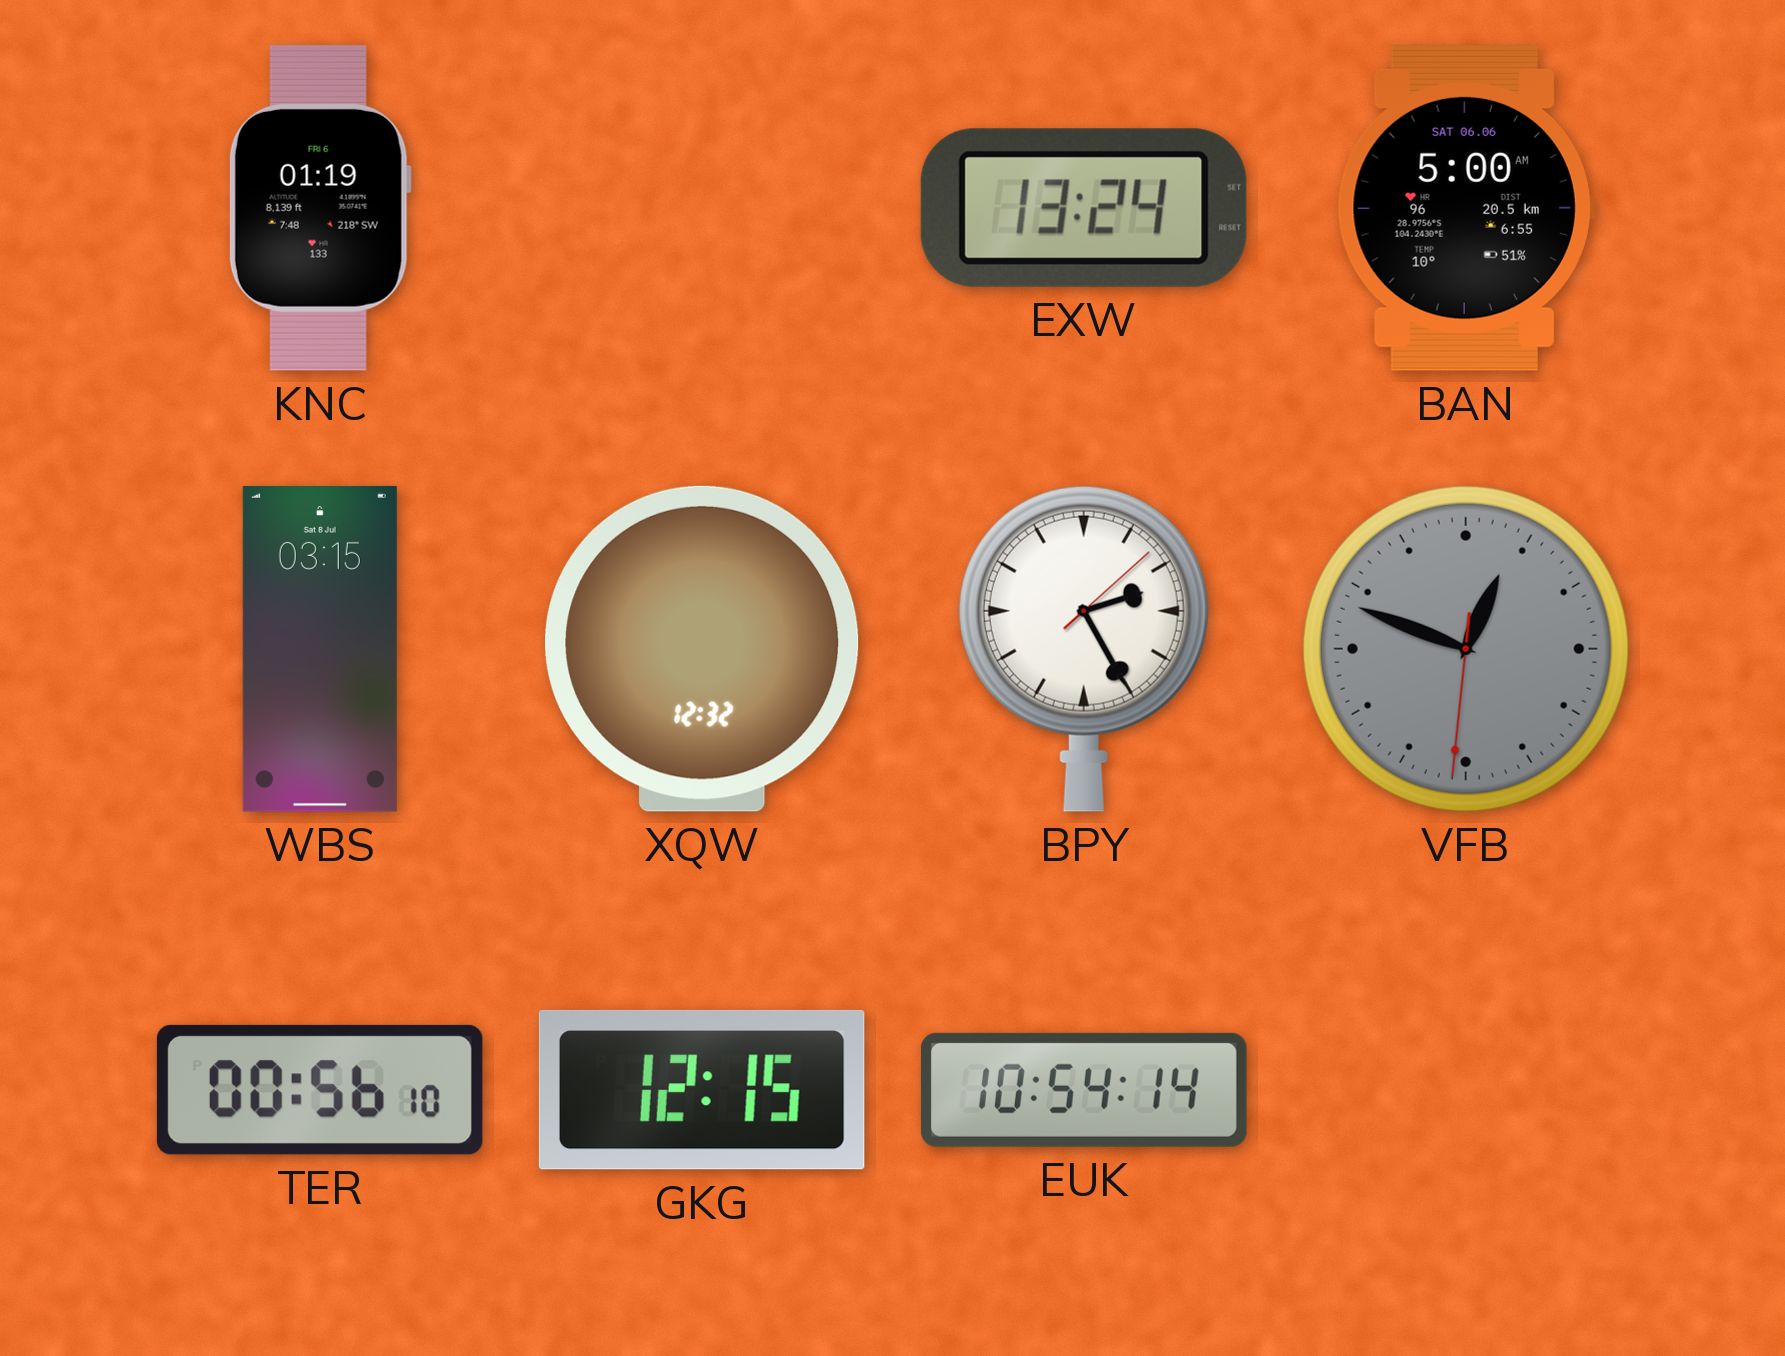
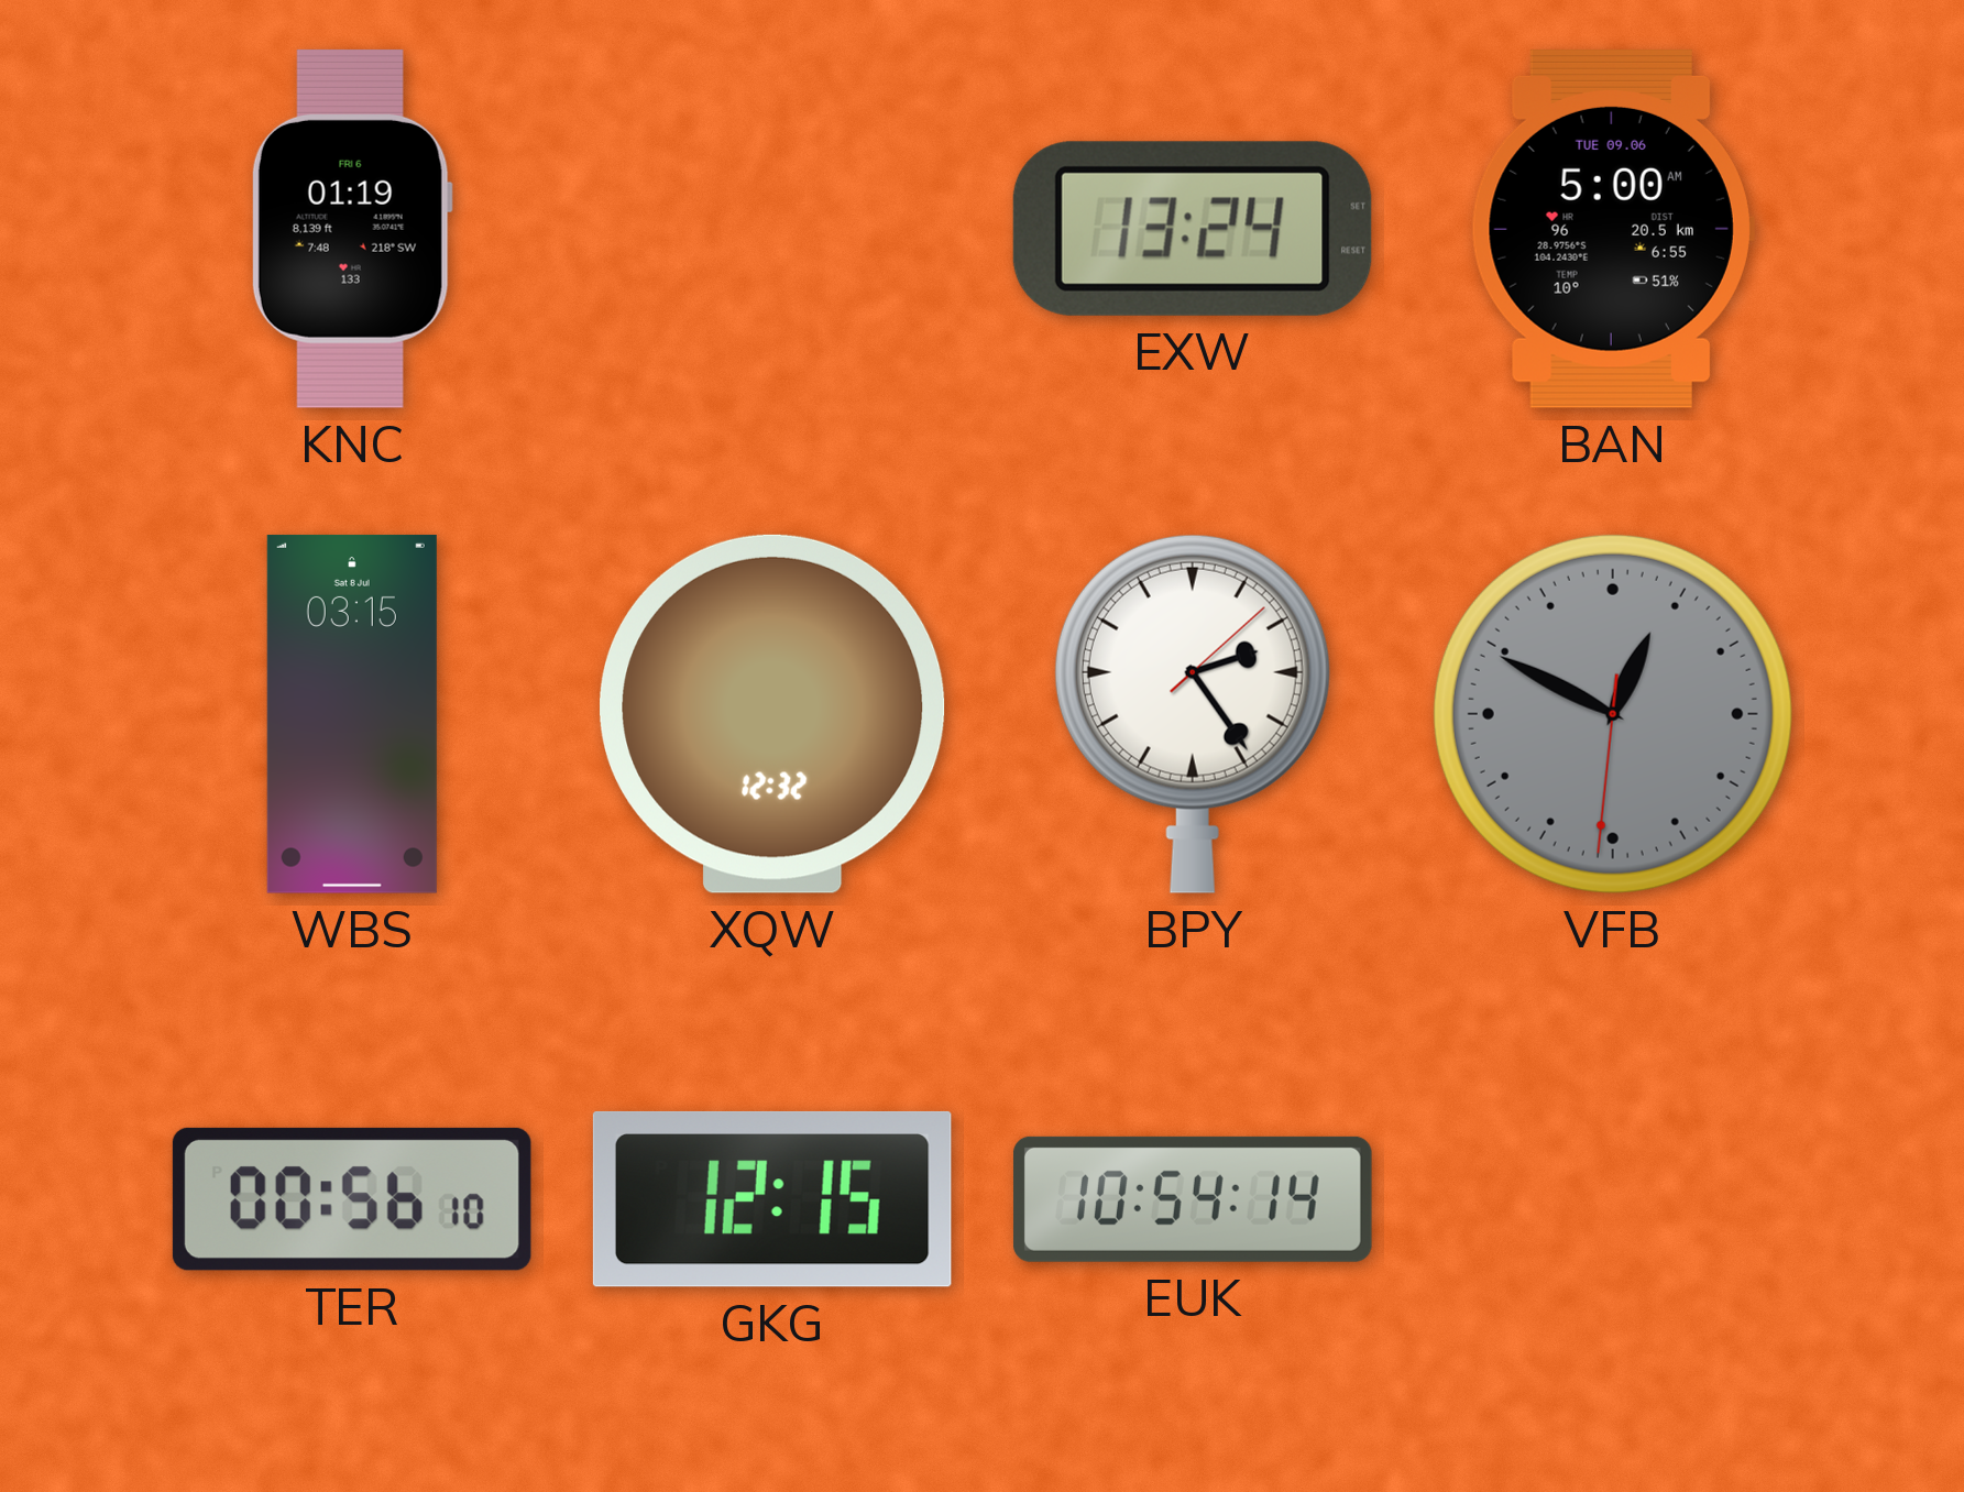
BAN date: SAT 06.06 -> TUE 09.06
BPY: 2:25 -> 2:24
VFB: 12:48 -> 12:49
